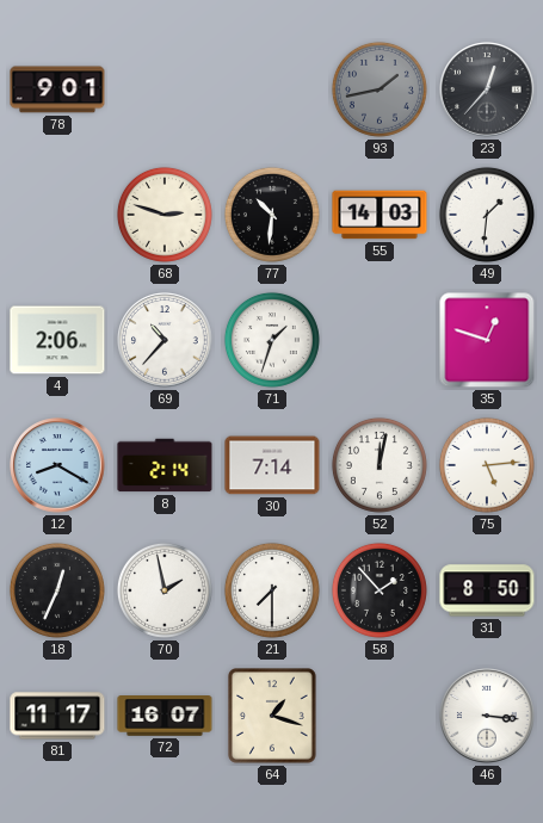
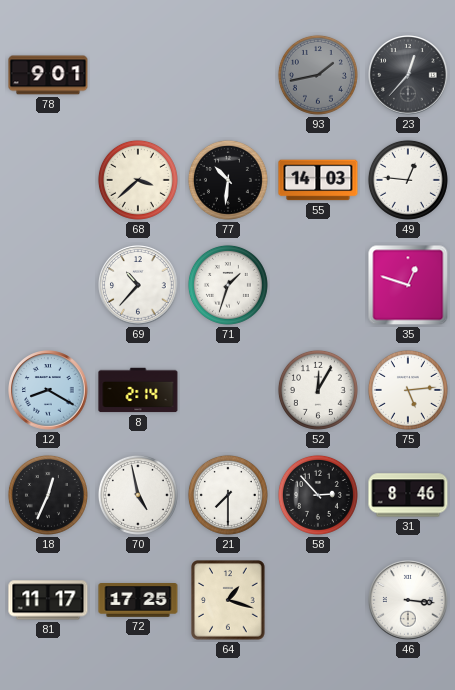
68: 2:48 -> 3:38
49: 1:31 -> 12:46
4: 2:06 -> none
30: 7:14 -> none
52: 12:02 -> 12:05
70: 1:58 -> 4:58
58: 1:53 -> 2:53
31: 8:50 -> 8:46
72: 16:07 -> 17:25
